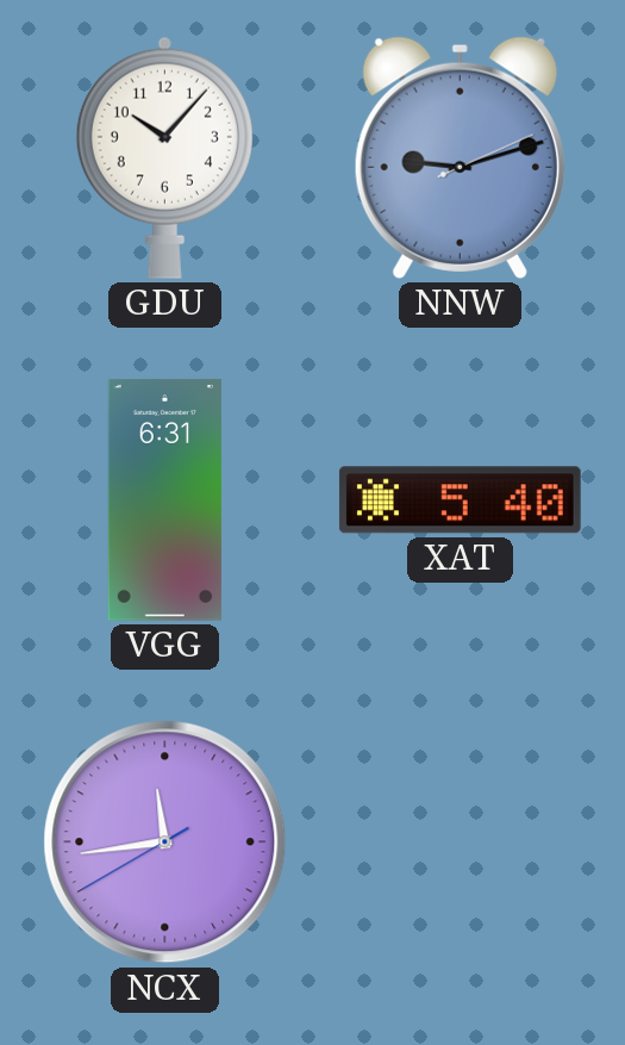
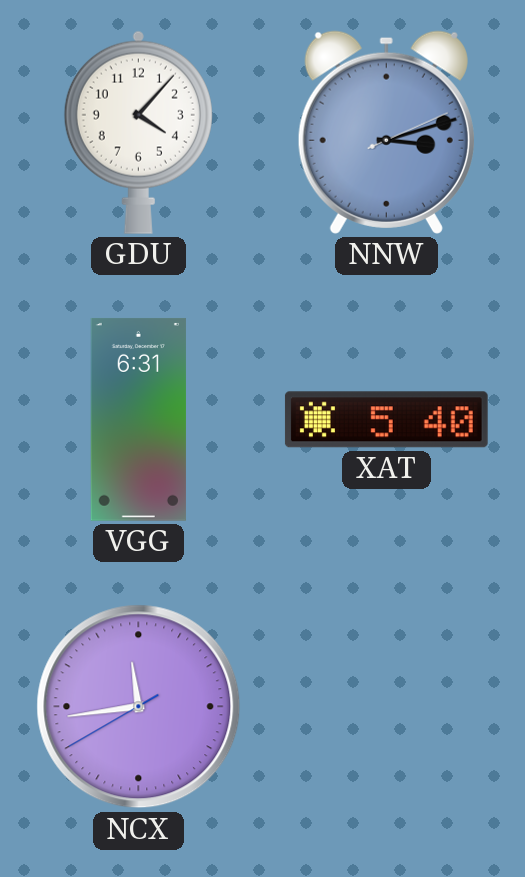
GDU: 10:07 -> 4:07
NNW: 9:12 -> 3:12
